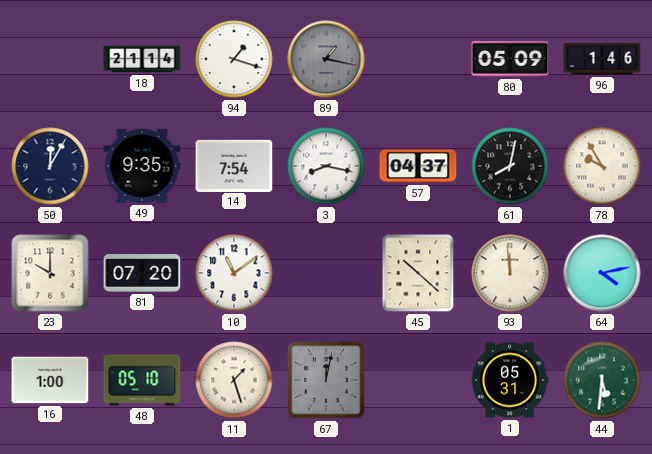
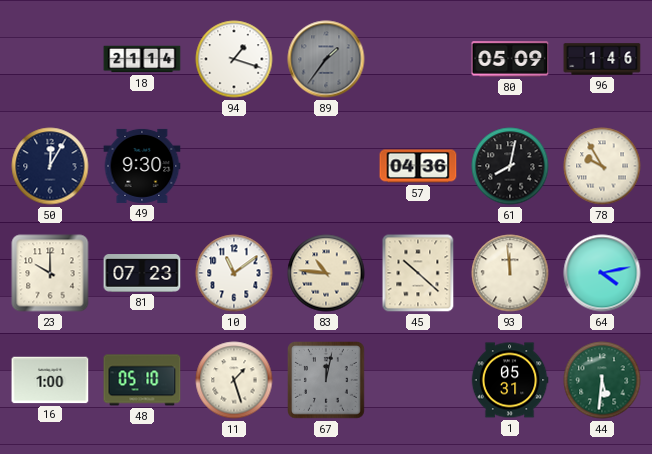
89: 1:17 -> 1:36
49: 9:35 -> 9:30
14: 7:54 -> none
3: 8:17 -> none
57: 04:37 -> 04:36
81: 07:20 -> 07:23
83: none -> 10:46
